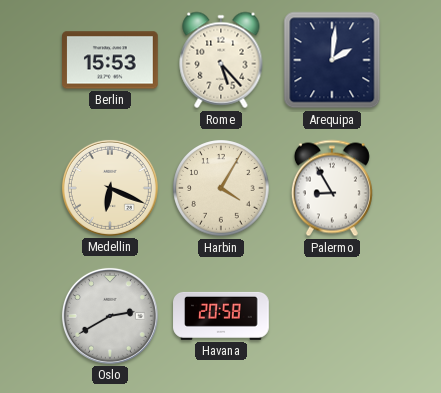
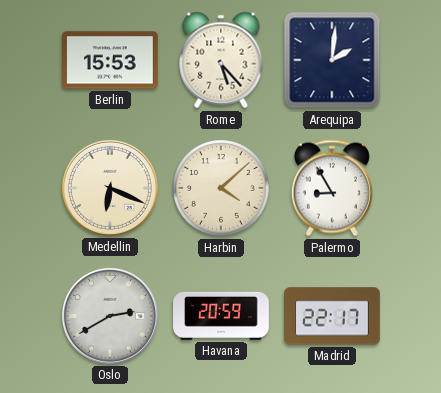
Harbin: 4:05 -> 4:08
Havana: 20:58 -> 20:59
Madrid: none -> 22:17
